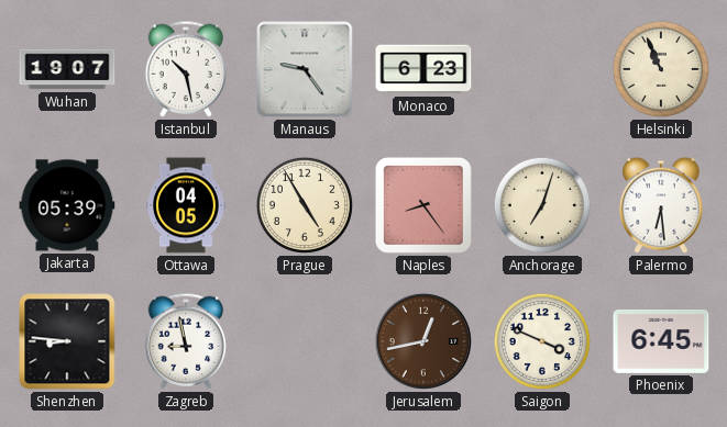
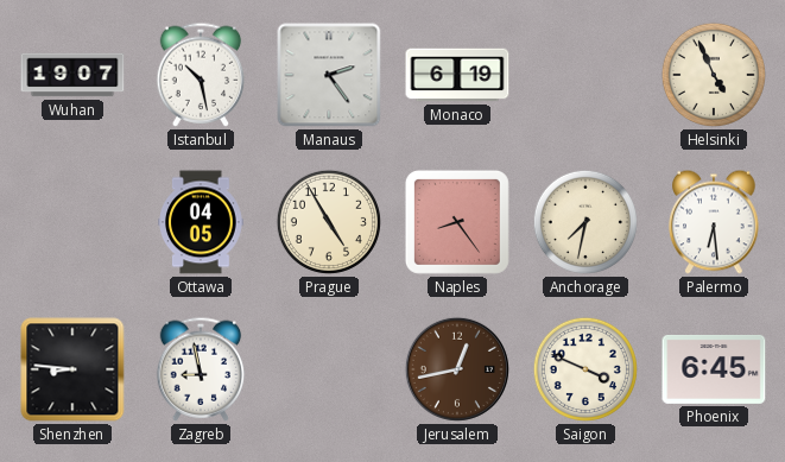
Manaus: 9:24 -> 2:24
Monaco: 6:23 -> 6:19
Helsinki: 10:56 -> 4:56
Jakarta: 05:39 -> none
Anchorage: 7:03 -> 7:32
